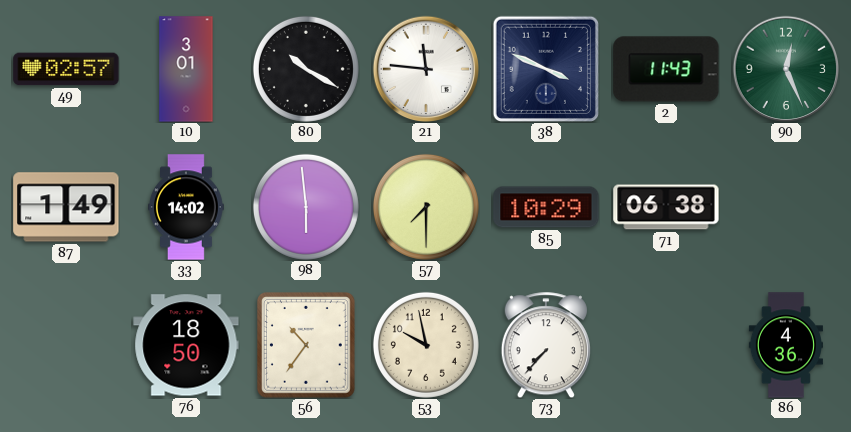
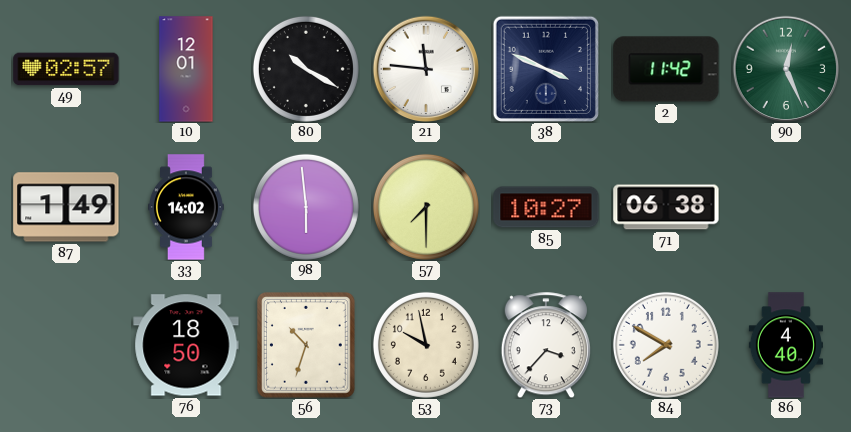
10: 3:01 -> 12:01
2: 11:43 -> 11:42
85: 10:29 -> 10:27
56: 10:36 -> 10:33
73: 7:37 -> 3:37
84: none -> 7:50
86: 4:36 -> 4:40
